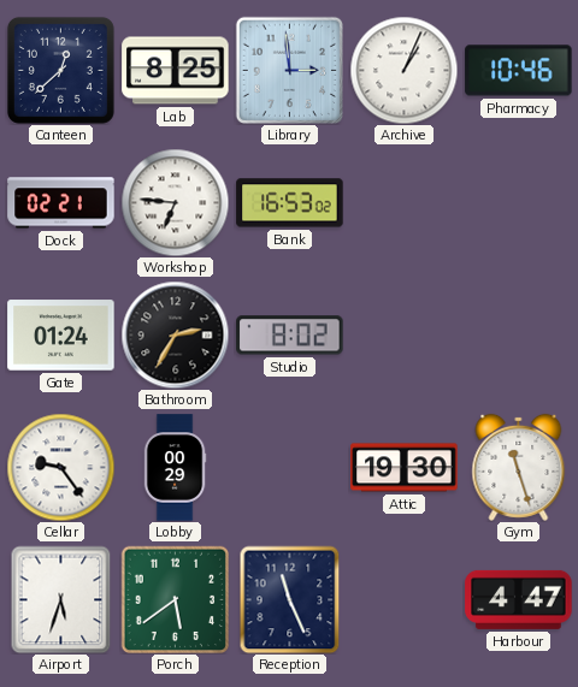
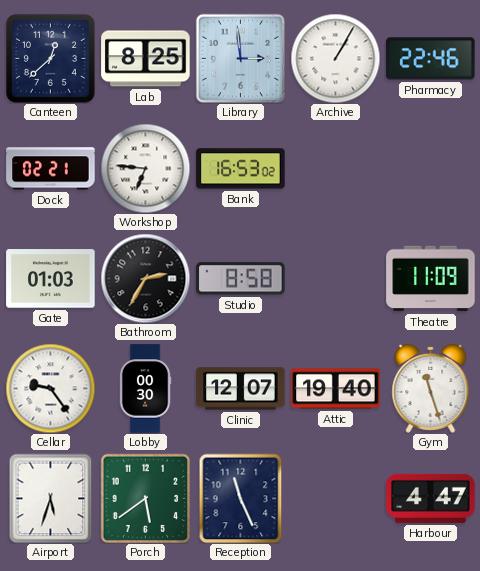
Archive: 1:04 -> 1:05
Pharmacy: 10:46 -> 22:46
Gate: 01:24 -> 01:03
Studio: 8:02 -> 8:58
Theatre: none -> 11:09
Lobby: 00:29 -> 00:30
Clinic: none -> 12:07
Attic: 19:30 -> 19:40
